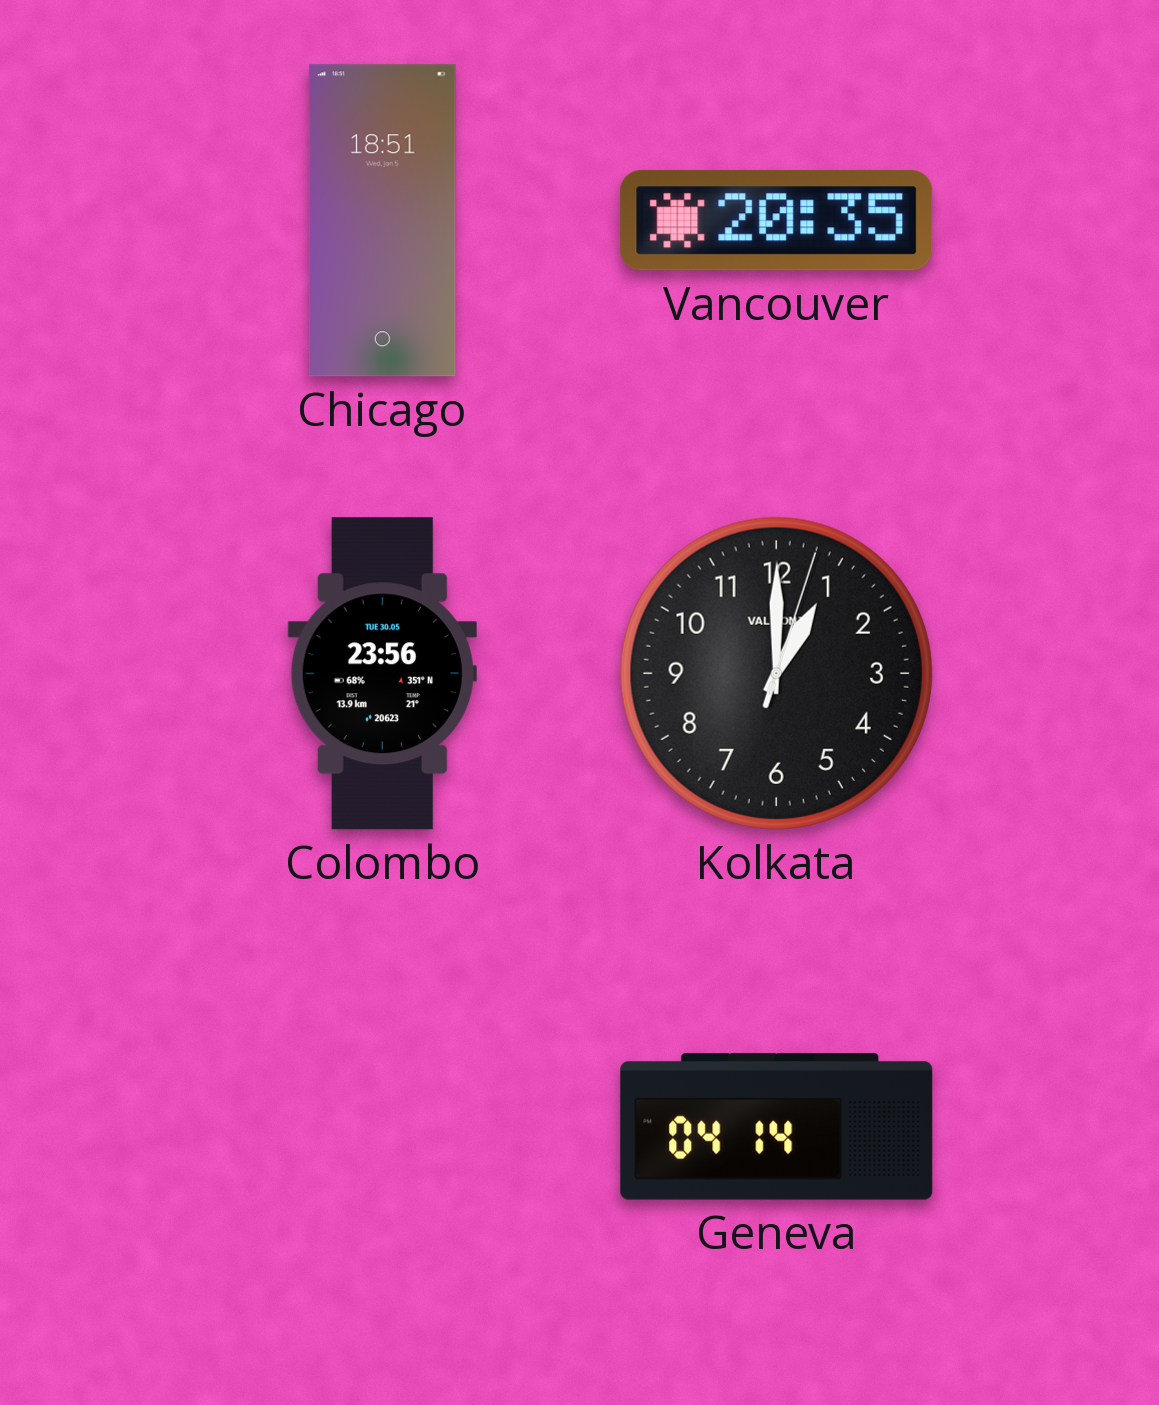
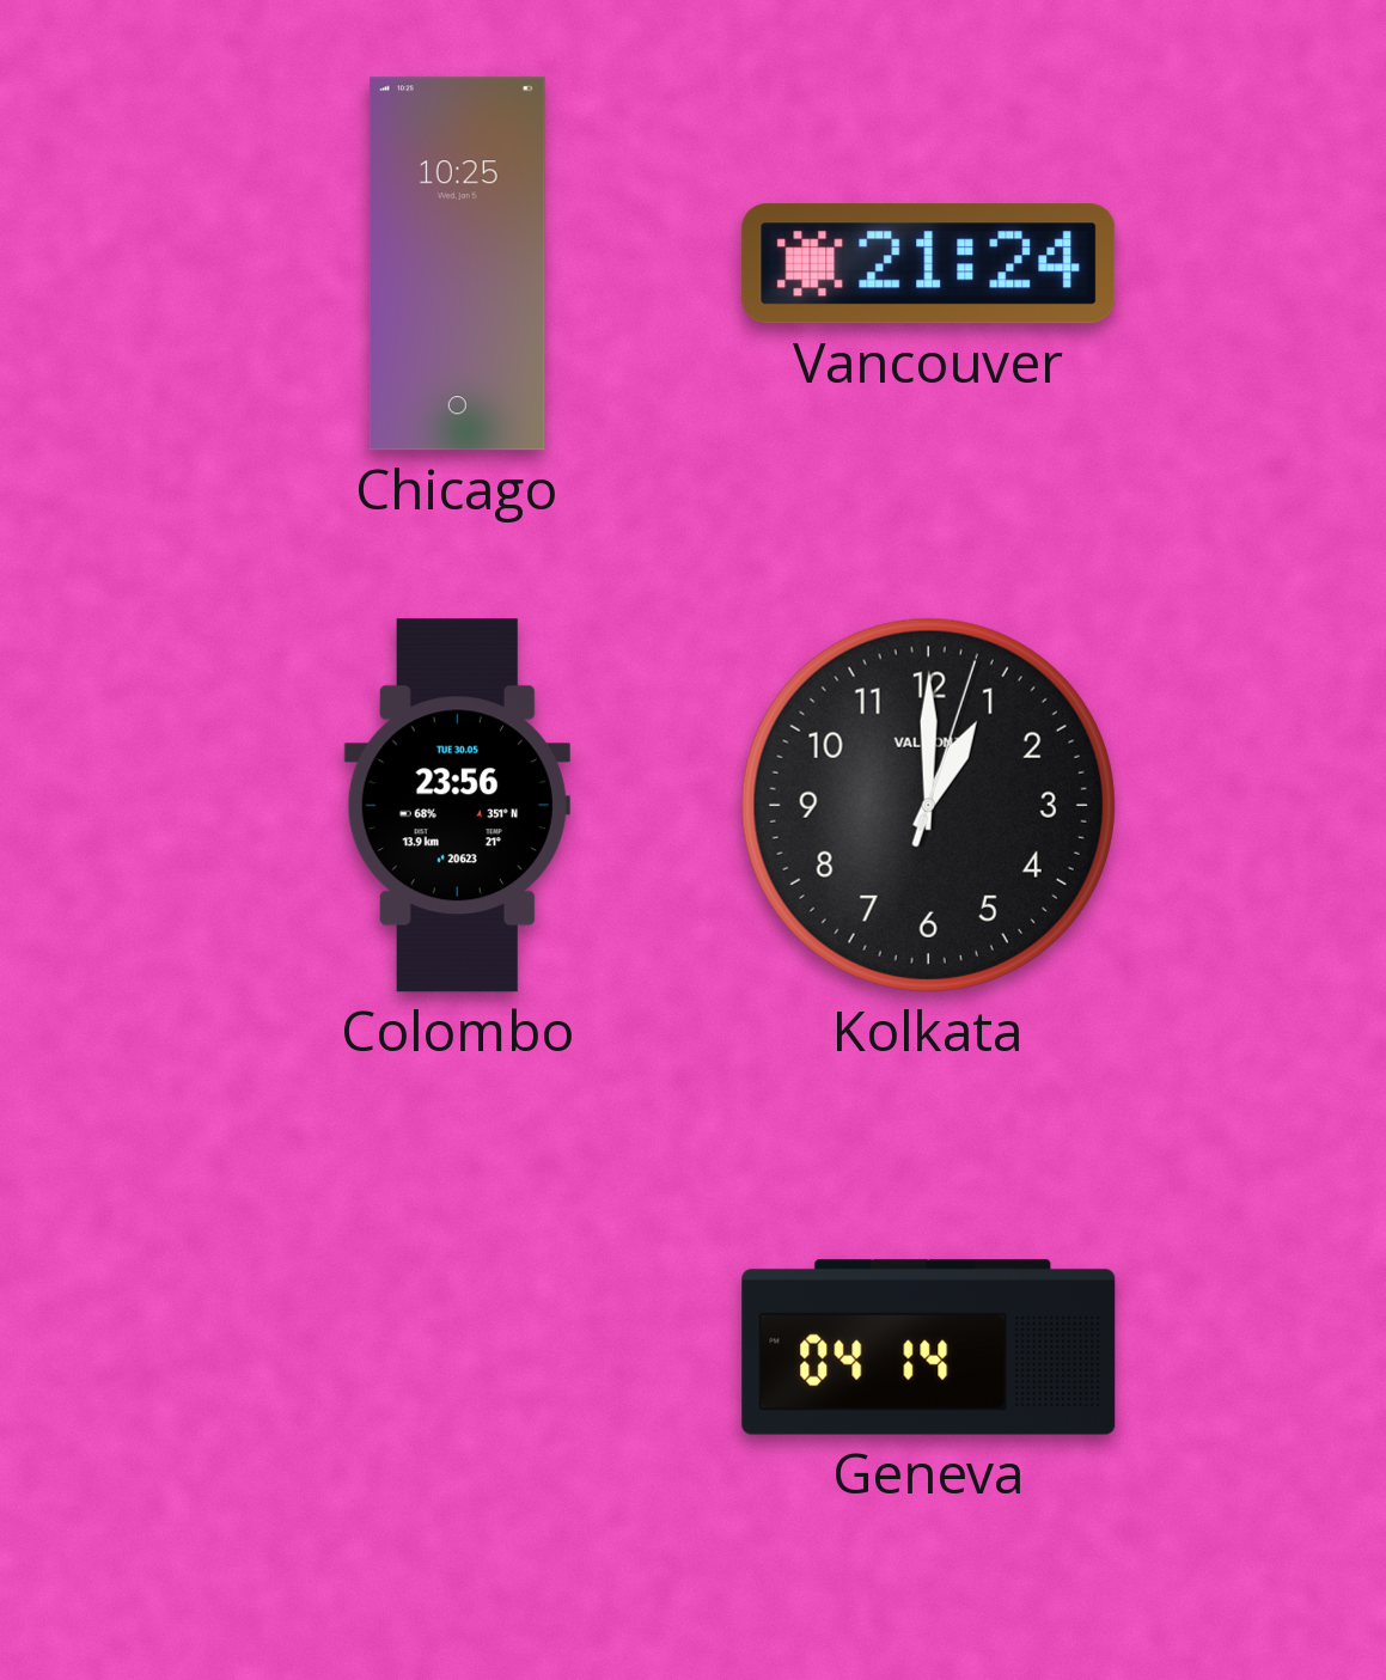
Chicago: 18:51 -> 10:25
Vancouver: 20:35 -> 21:24
